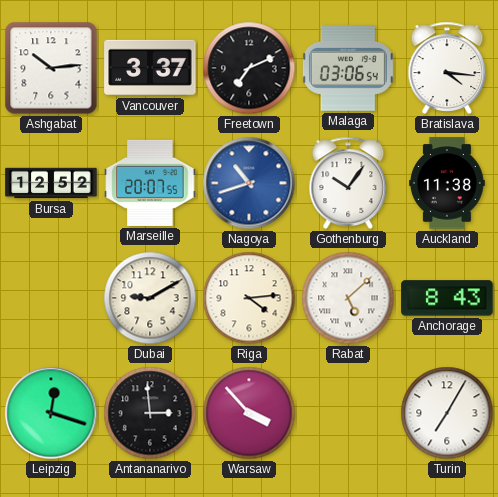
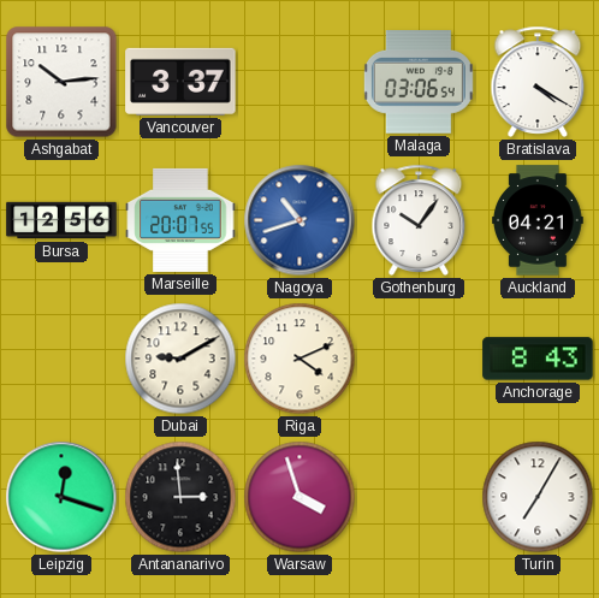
Freetown: 7:11 -> none
Bratislava: 4:16 -> 4:20
Bursa: 12:52 -> 12:56
Auckland: 11:38 -> 04:21
Riga: 4:14 -> 4:11
Rabat: 5:08 -> none
Warsaw: 3:53 -> 3:57
